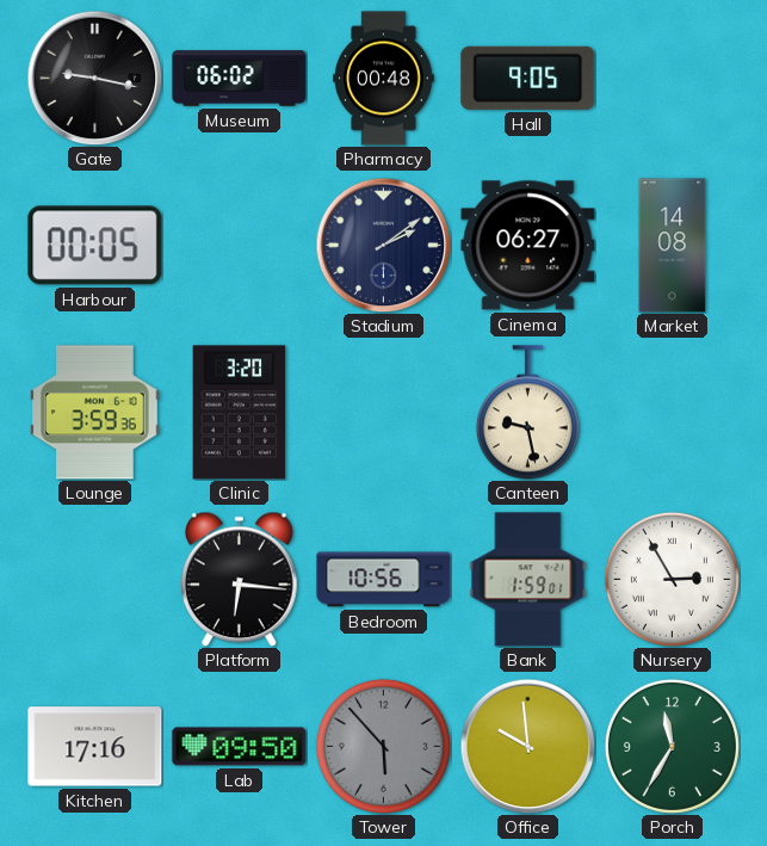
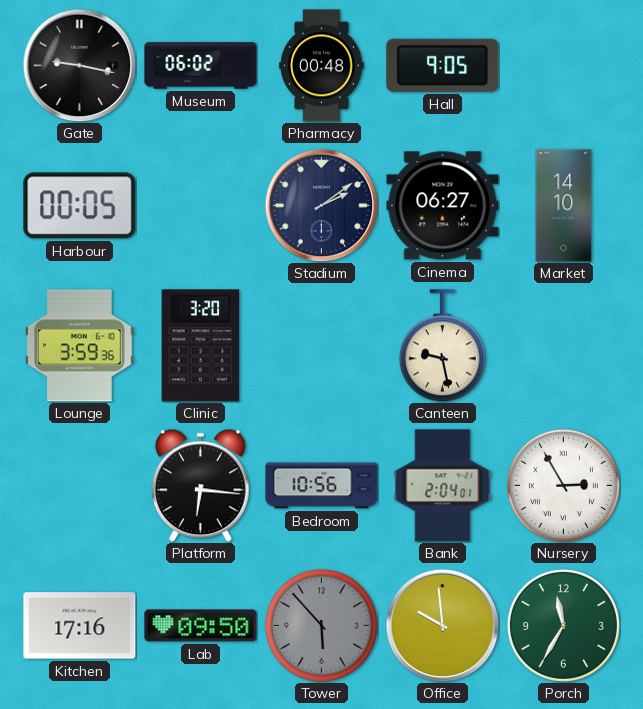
Market: 14:08 -> 14:10
Bank: 1:59 -> 2:04
